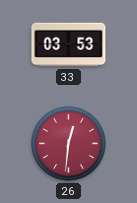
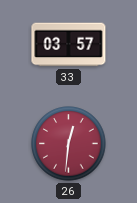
33: 03:53 -> 03:57
